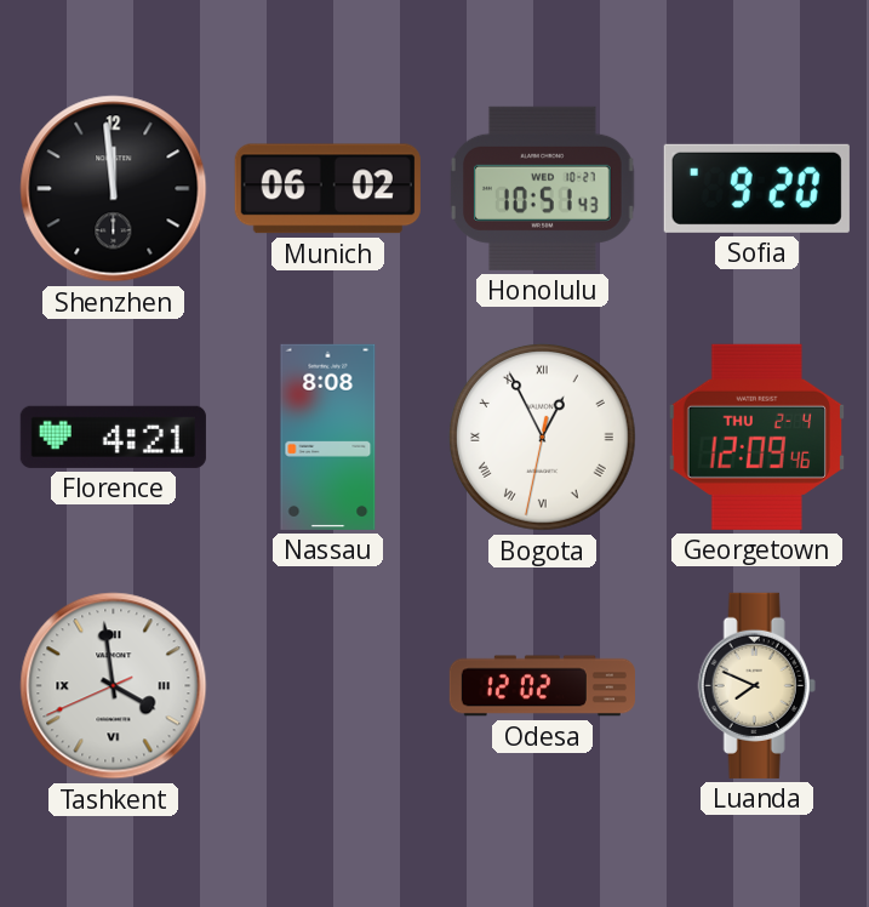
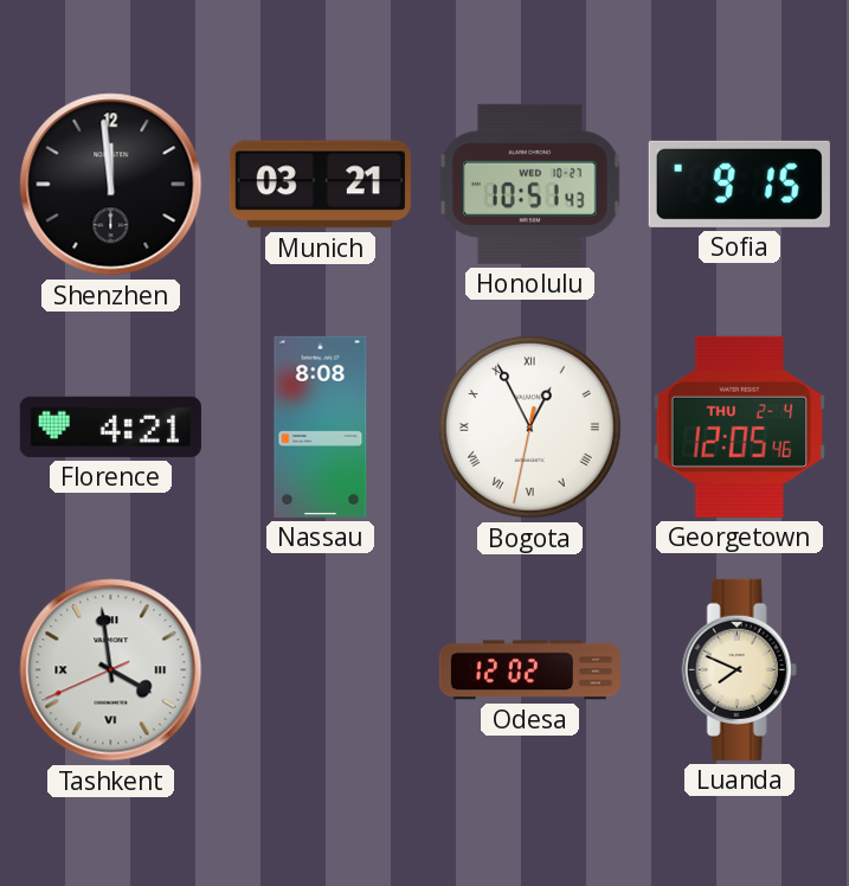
Munich: 06:02 -> 03:21
Sofia: 9:20 -> 9:15
Georgetown: 12:09 -> 12:05
